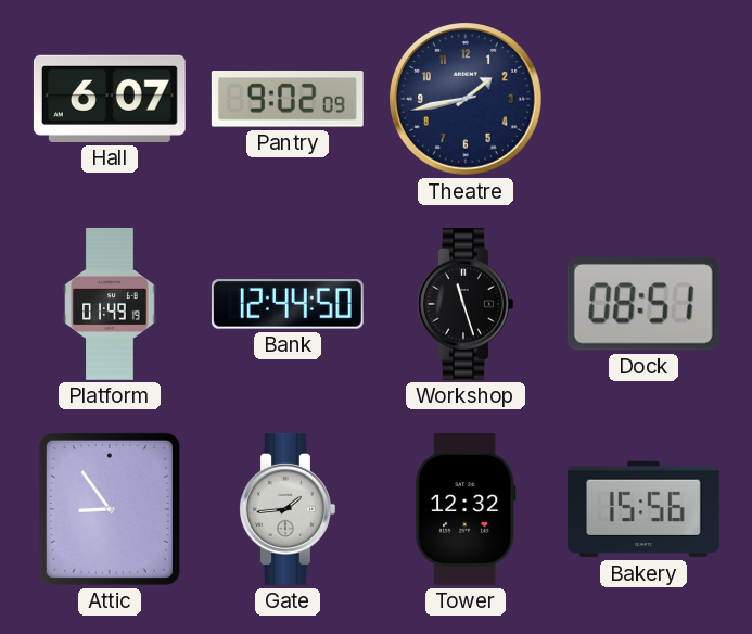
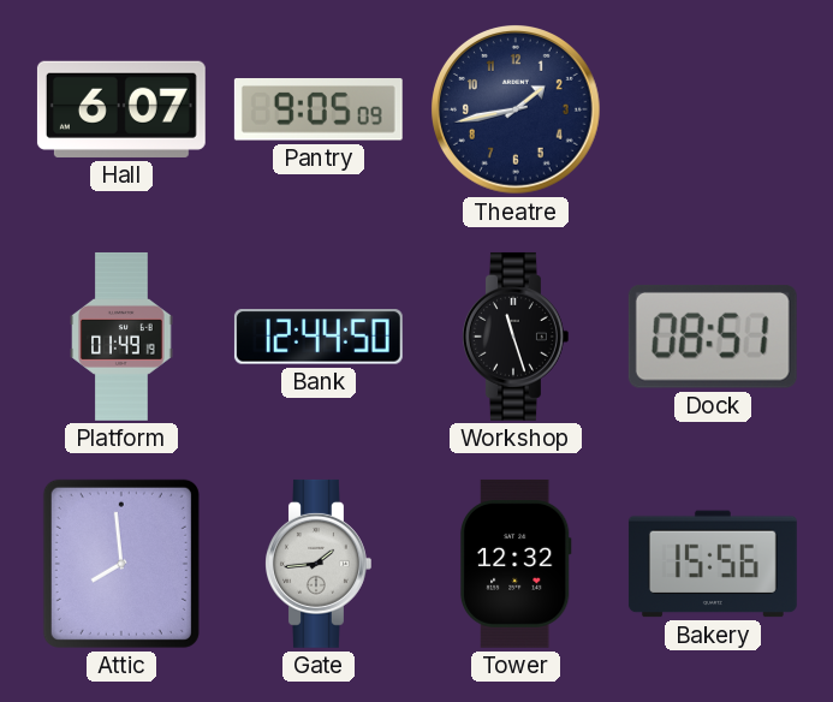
Pantry: 9:02 -> 9:05
Attic: 8:54 -> 7:59
